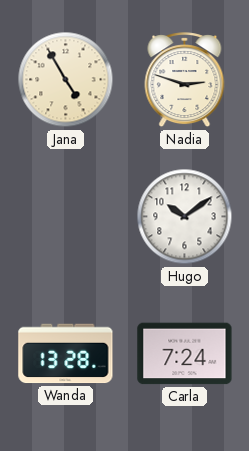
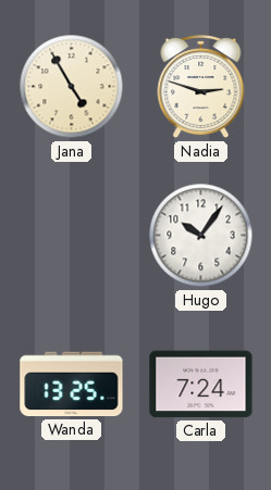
Hugo: 10:09 -> 10:06
Wanda: 13:28 -> 13:25
